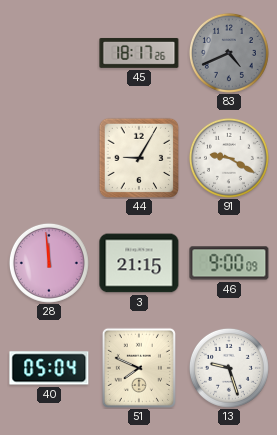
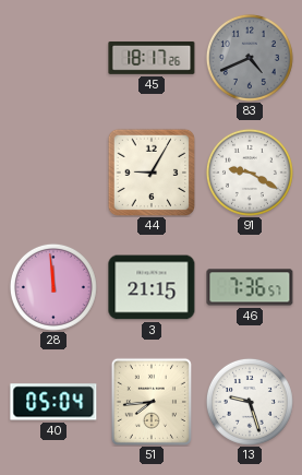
46: 9:00 -> 7:36
51: 7:49 -> 7:44
